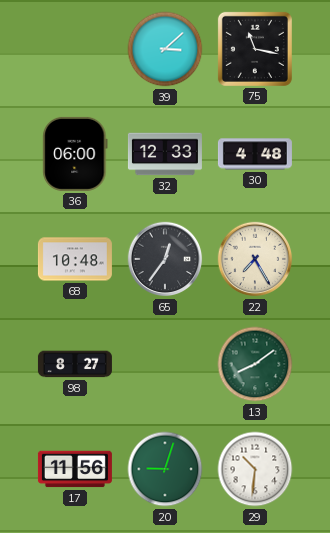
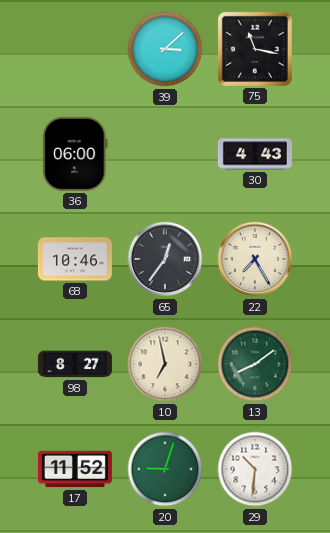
32: 12:33 -> none
30: 4:48 -> 4:43
68: 10:48 -> 10:46
10: none -> 6:58
17: 11:56 -> 11:52
